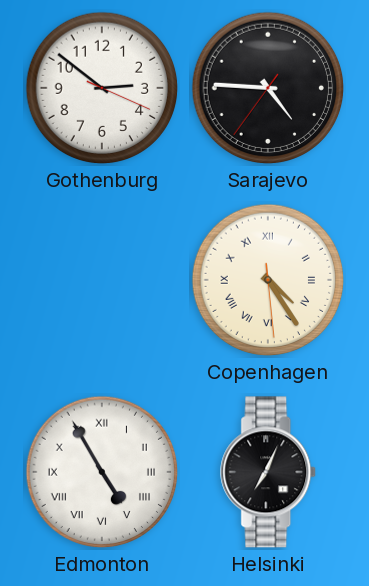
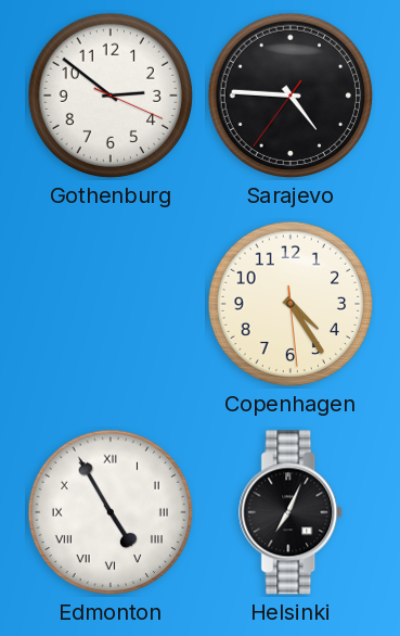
Copenhagen numerals: Roman -> Arabic
